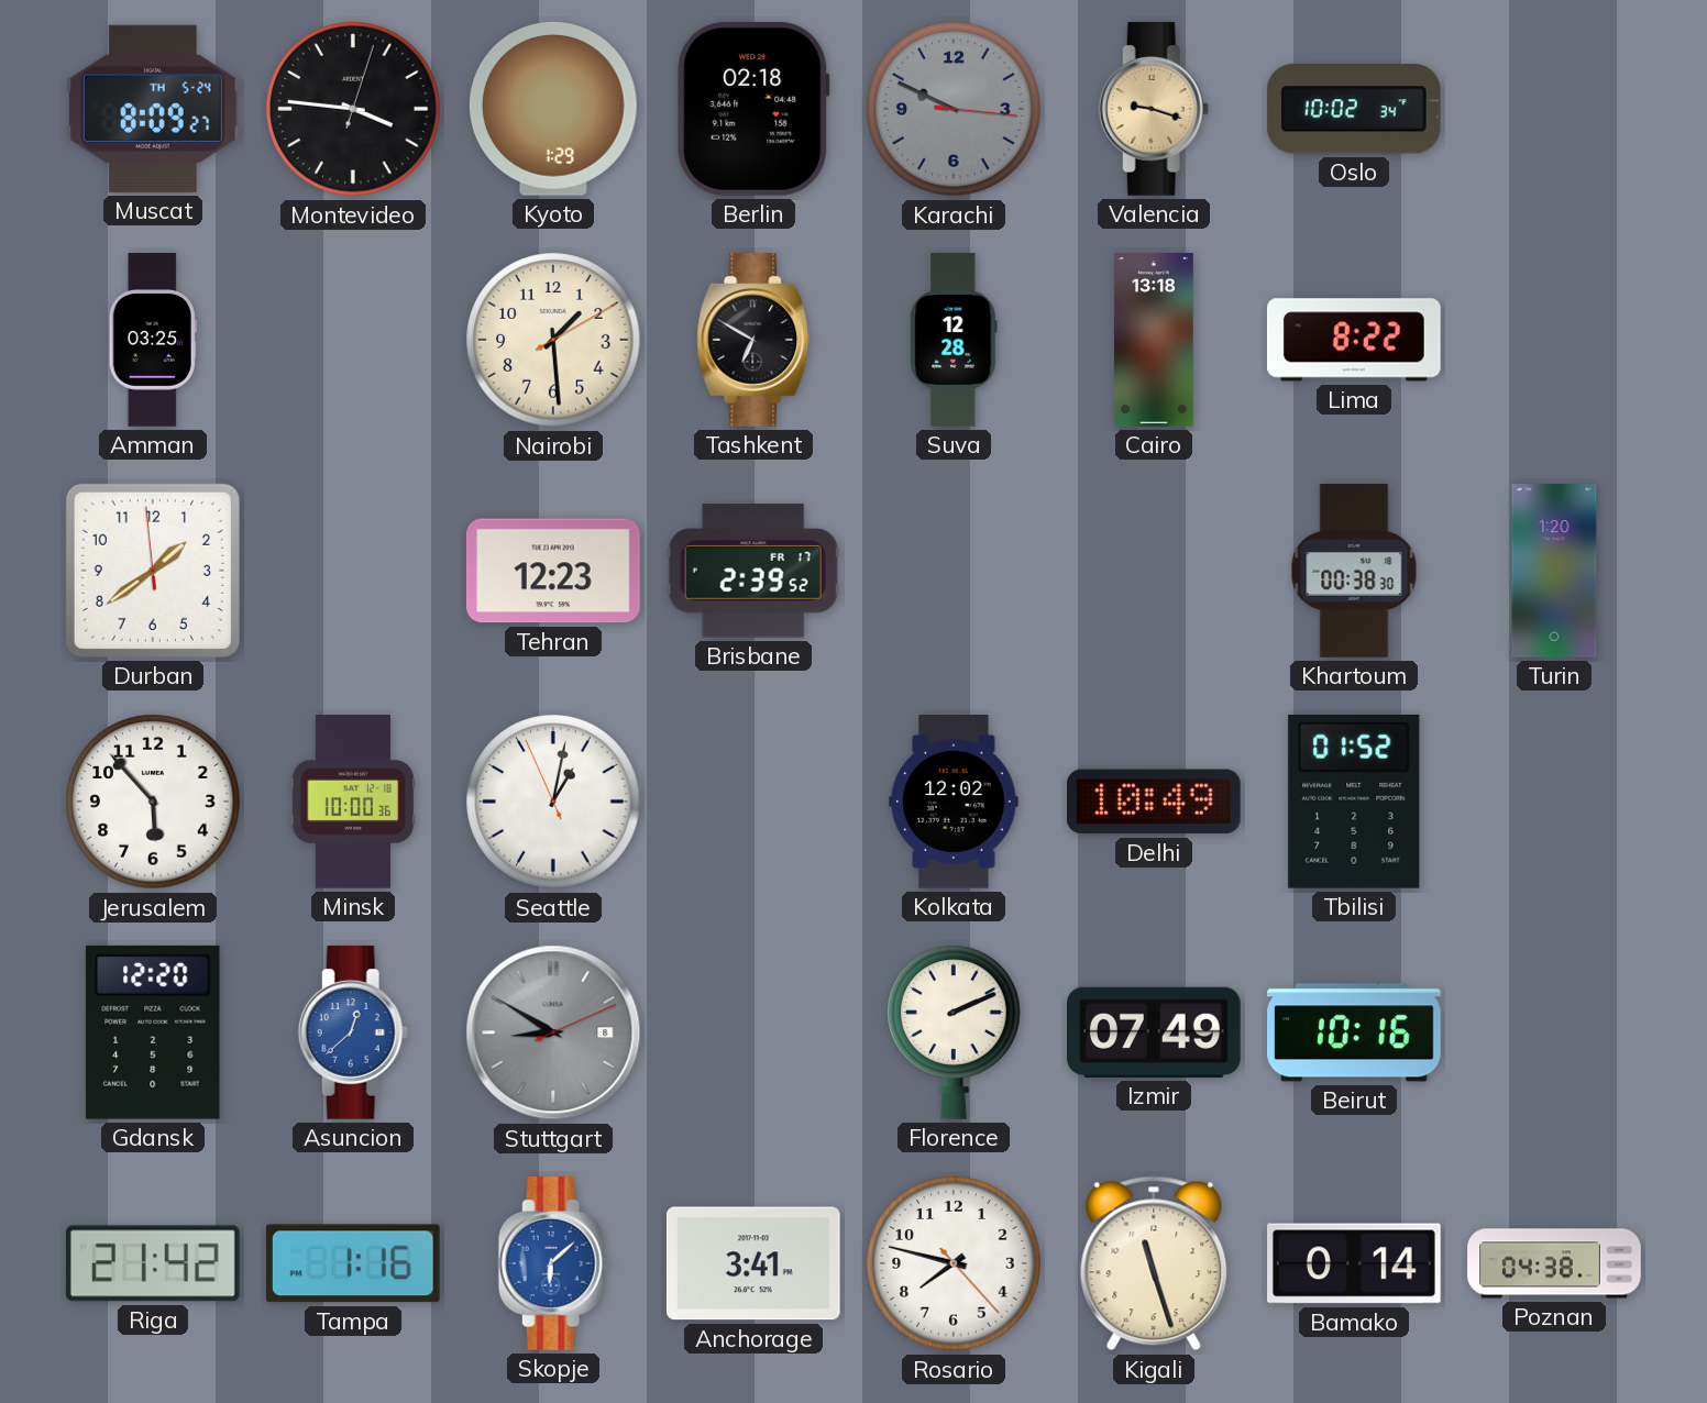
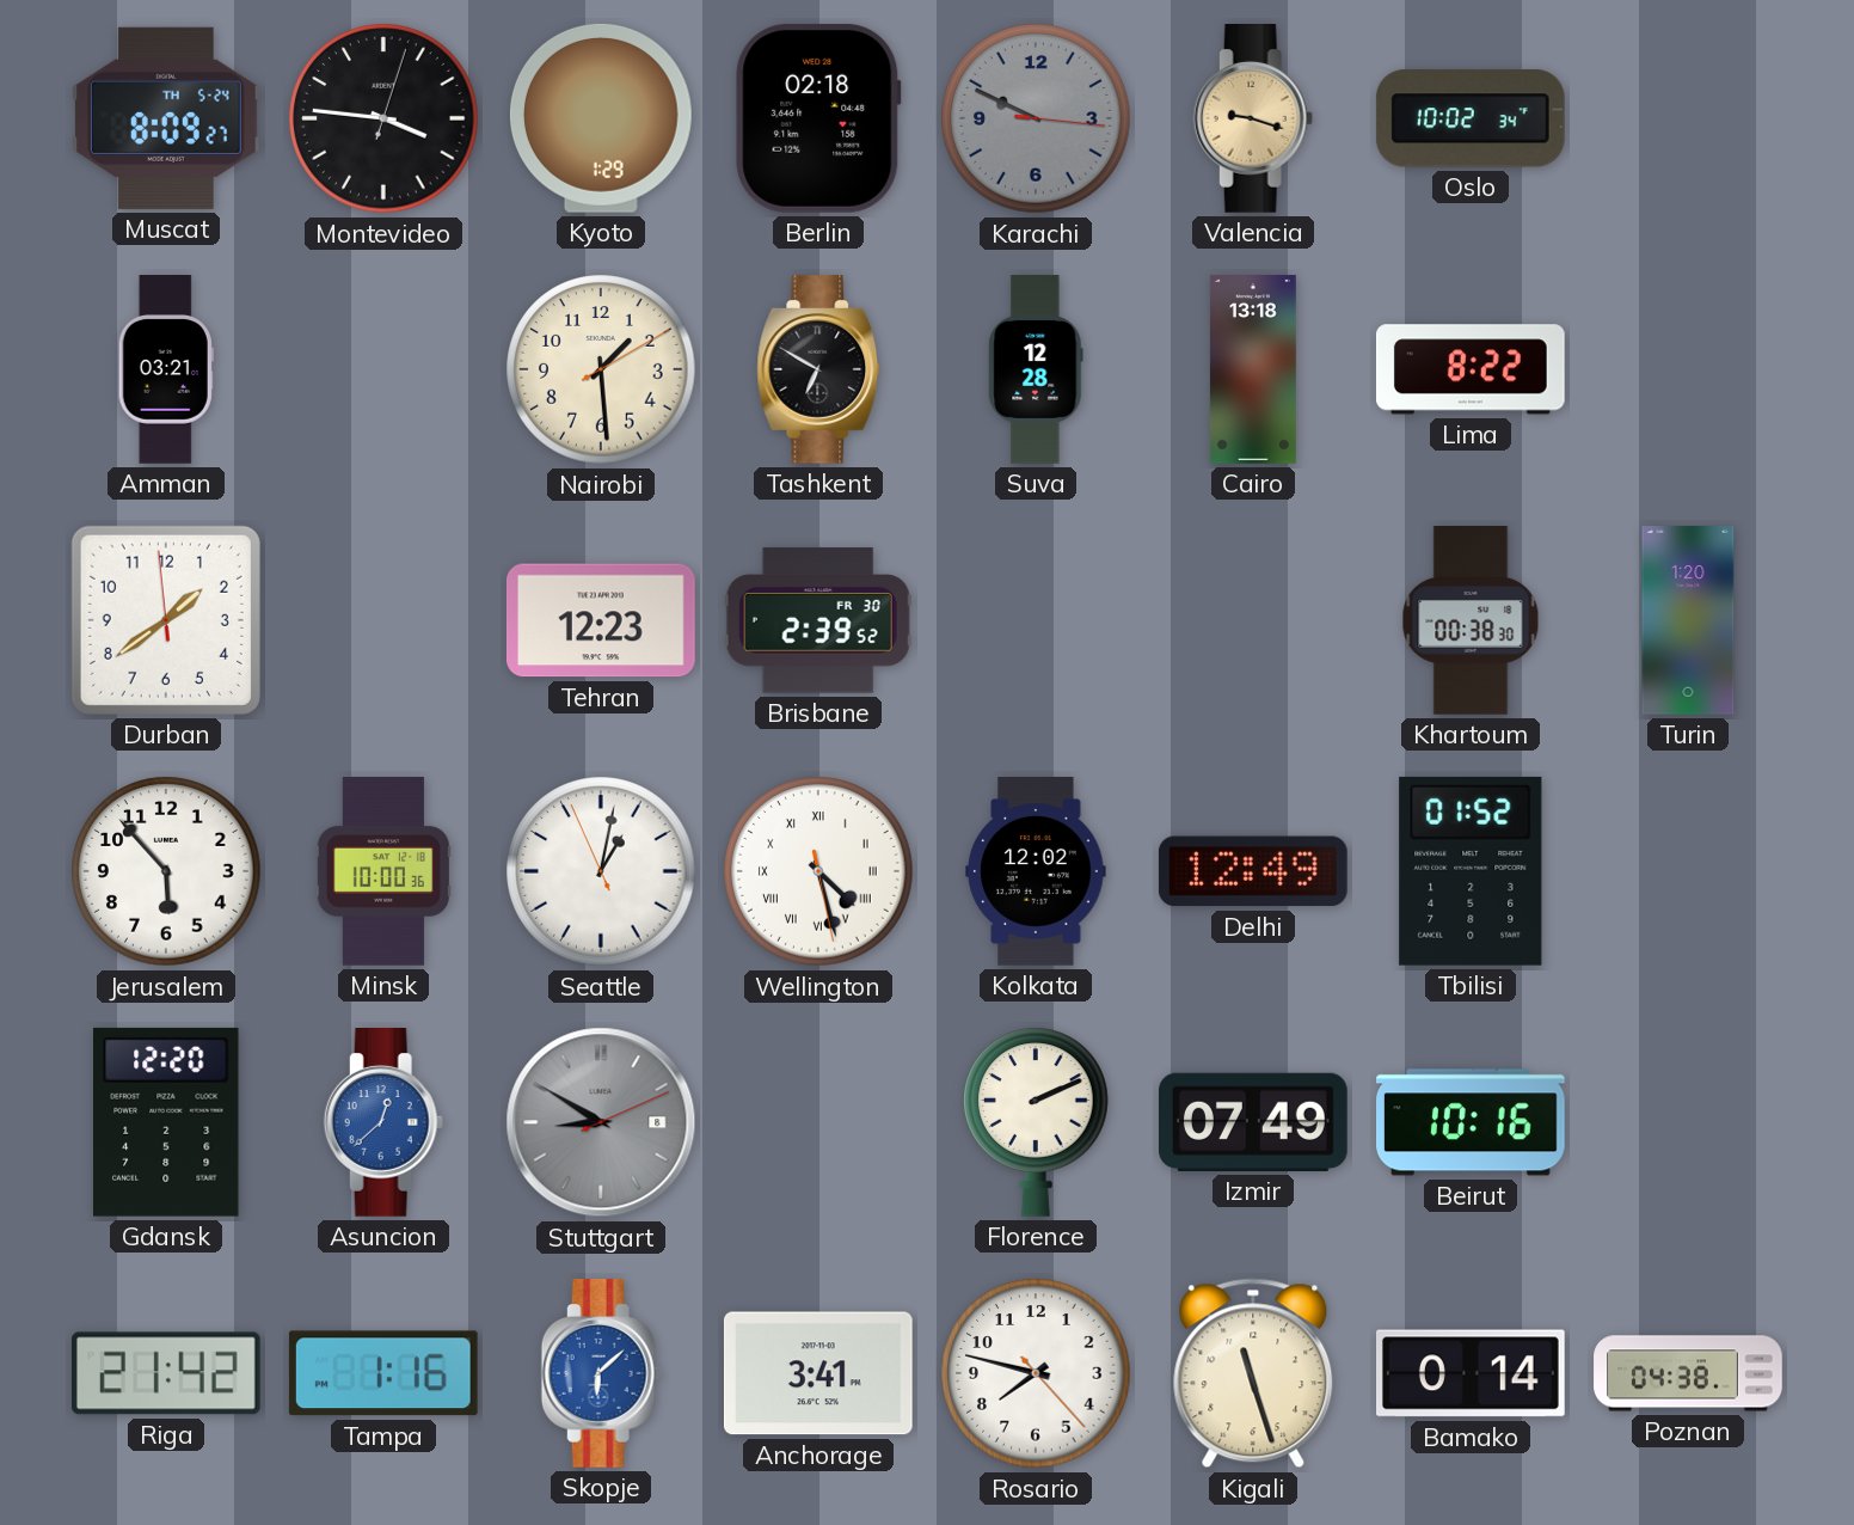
Amman: 03:25 -> 03:21
Brisbane date: FR 17 -> FR 30
Wellington: none -> 4:27
Delhi: 10:49 -> 12:49
